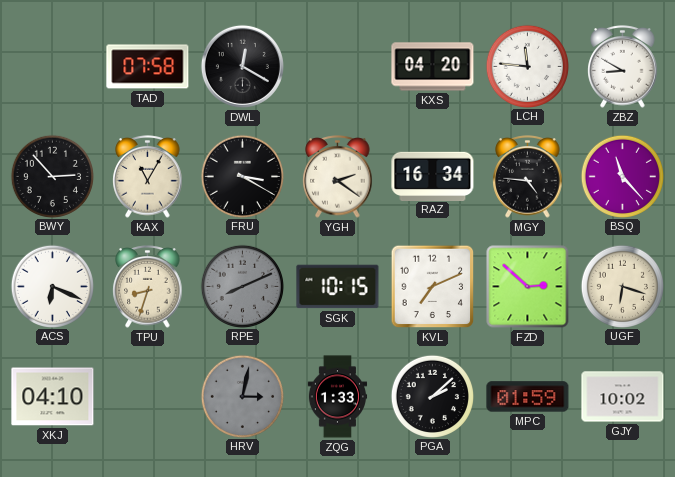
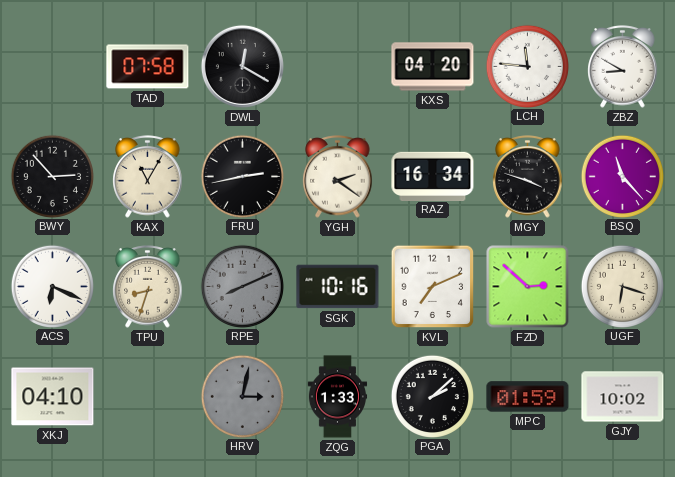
FRU: 3:20 -> 2:43
MGY: 4:46 -> 3:48
SGK: 10:15 -> 10:16
